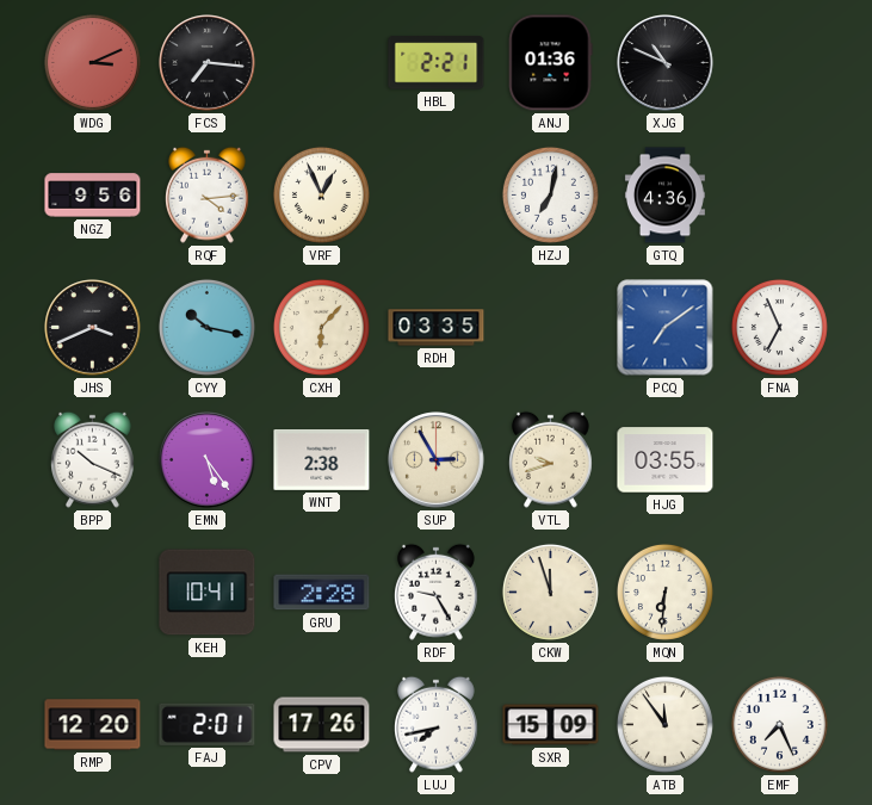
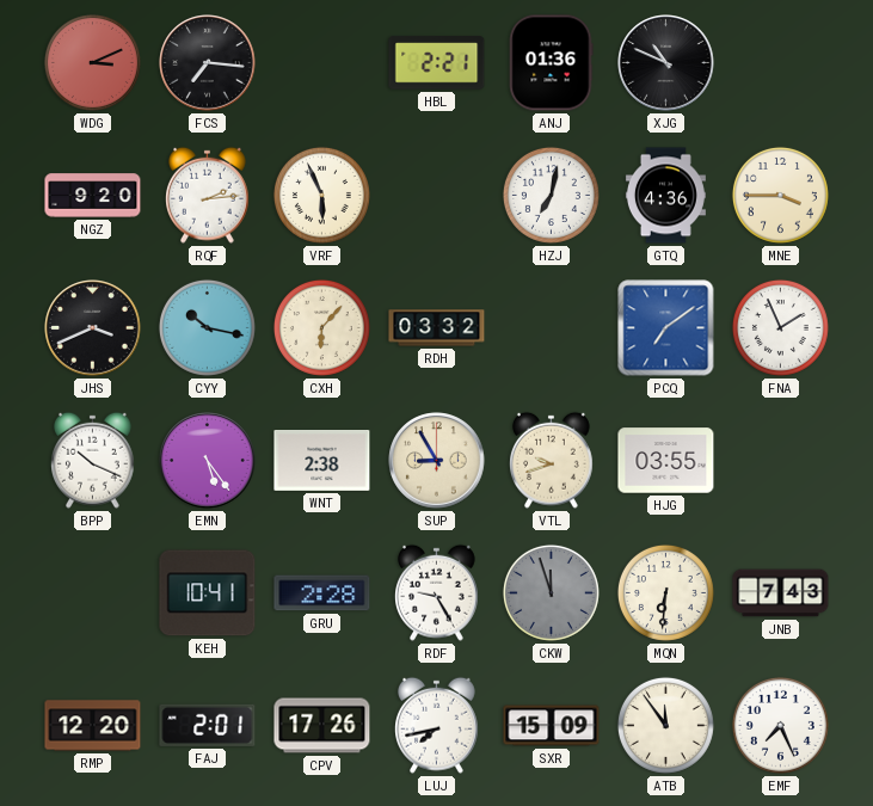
NGZ: 9:56 -> 9:20
RQF: 4:14 -> 2:14
VRF: 12:56 -> 5:56
MNE: none -> 3:45
RDH: 03:35 -> 03:32
FNA: 6:56 -> 1:56
SUP: 2:55 -> 8:55
CKW dial: cream -> grey
JNB: none -> 7:43
